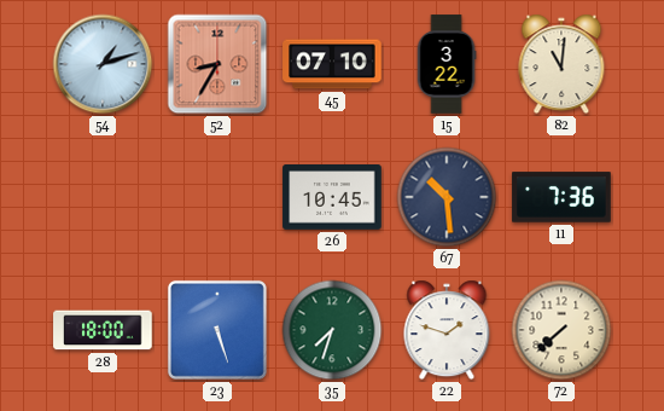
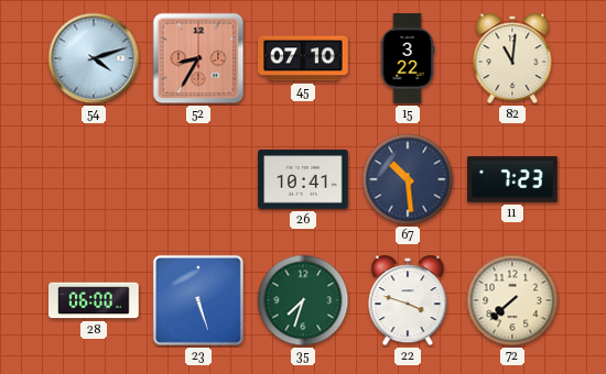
54: 1:12 -> 4:12
26: 10:45 -> 10:41
11: 7:36 -> 7:23
28: 18:00 -> 06:00
22: 1:48 -> 3:48
